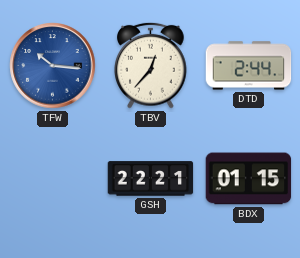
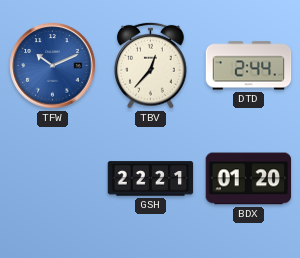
TFW: 10:16 -> 10:11
BDX: 01:15 -> 01:20
